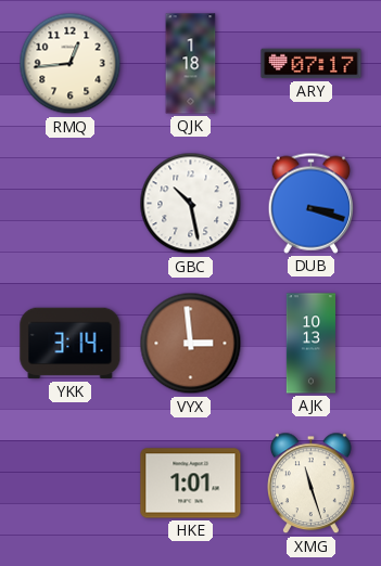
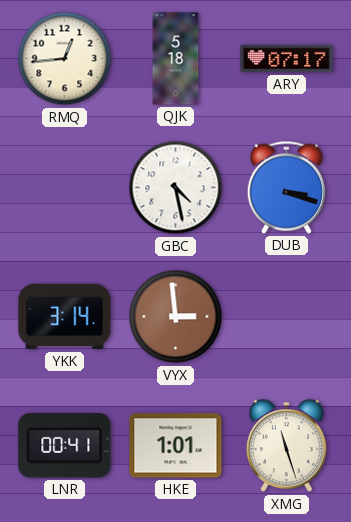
QJK: 1:18 -> 5:18
GBC: 10:28 -> 4:28
AJK: 10:13 -> none
LNR: none -> 00:41
